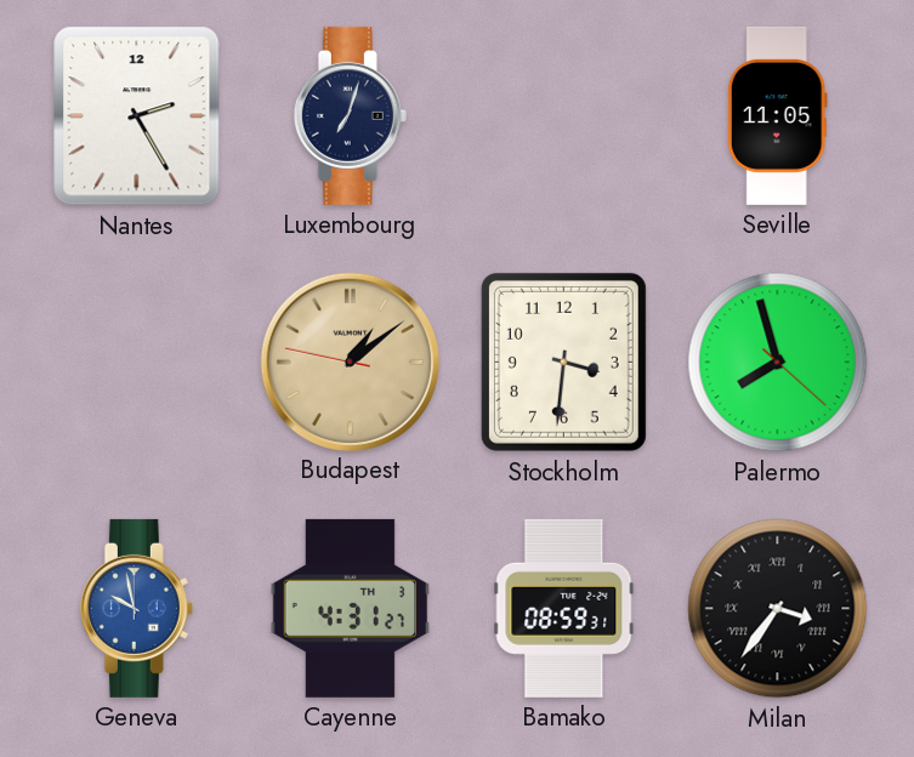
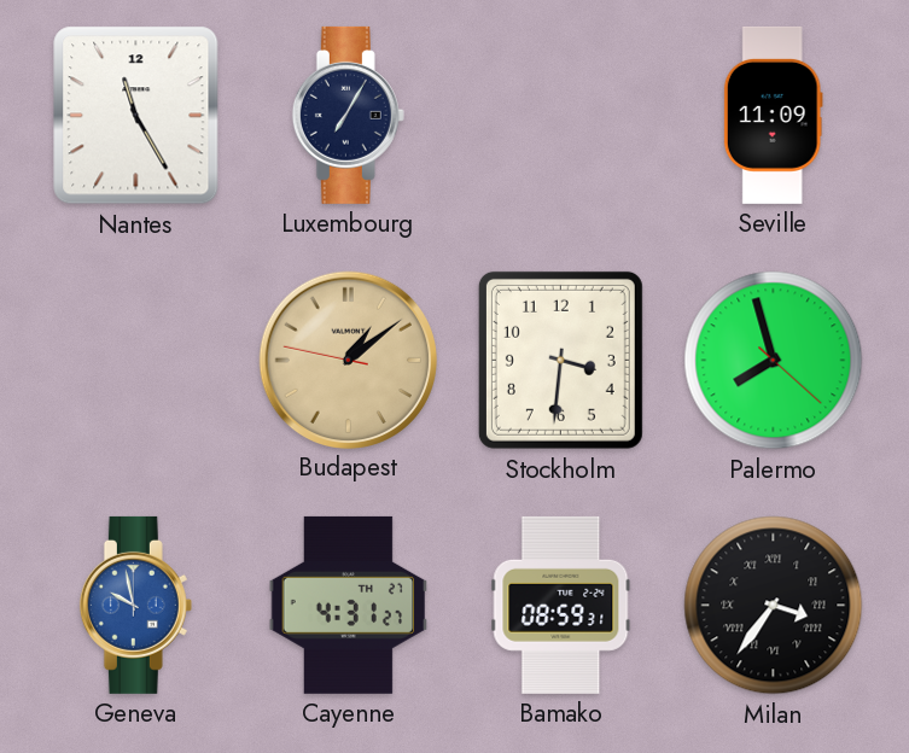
Nantes: 2:25 -> 11:25
Luxembourg: 7:03 -> 7:05
Seville: 11:05 -> 11:09
Cayenne date: TH 3 -> TH 27
